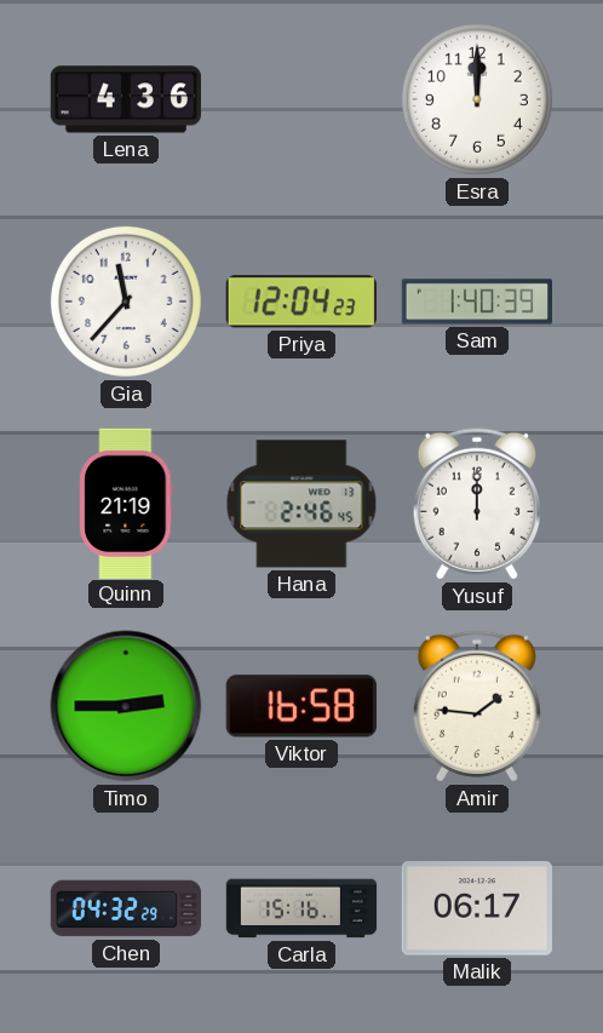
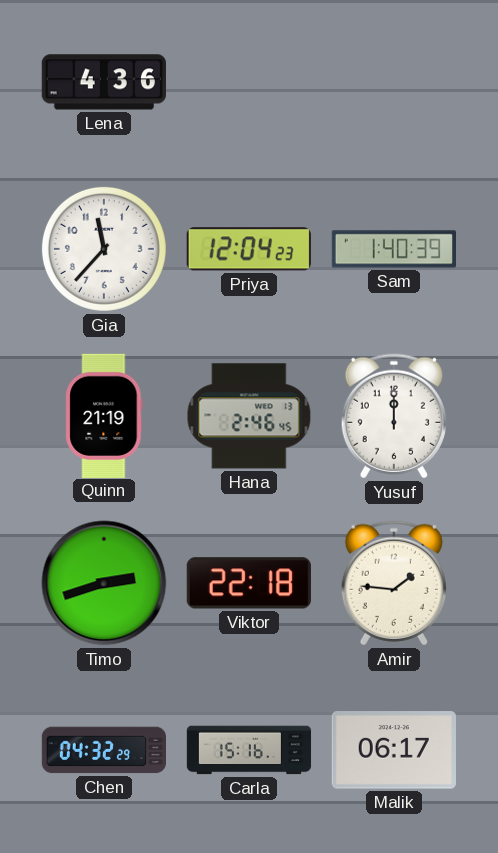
Esra: 12:00 -> none
Timo: 2:45 -> 2:42
Viktor: 16:58 -> 22:18
